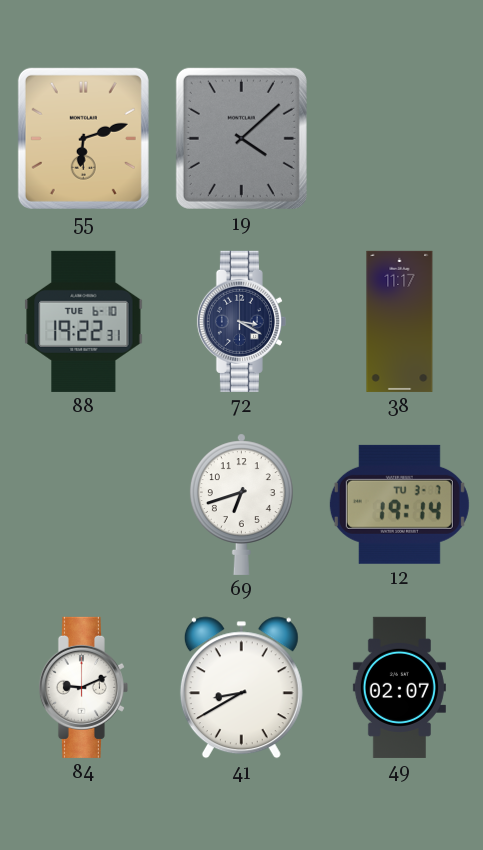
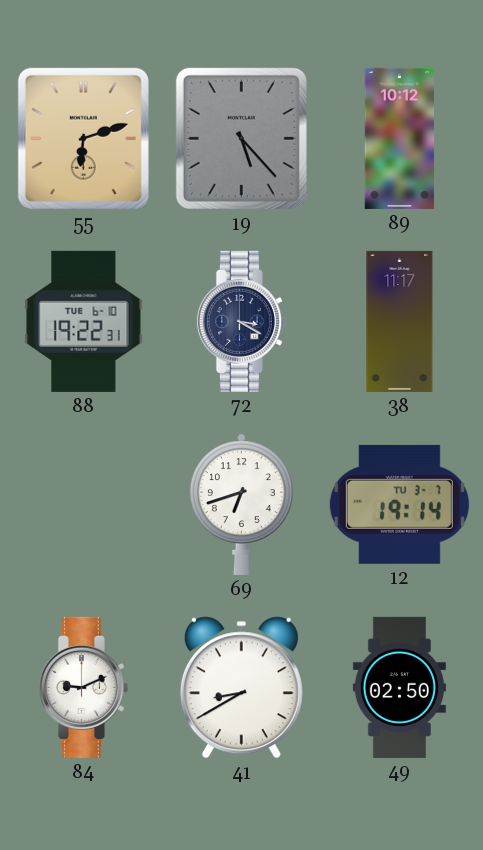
19: 4:08 -> 5:23
89: none -> 10:12
49: 02:07 -> 02:50
